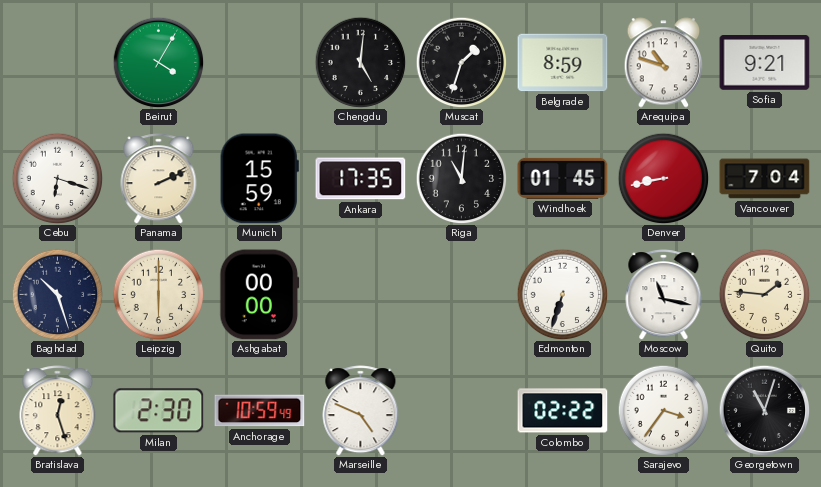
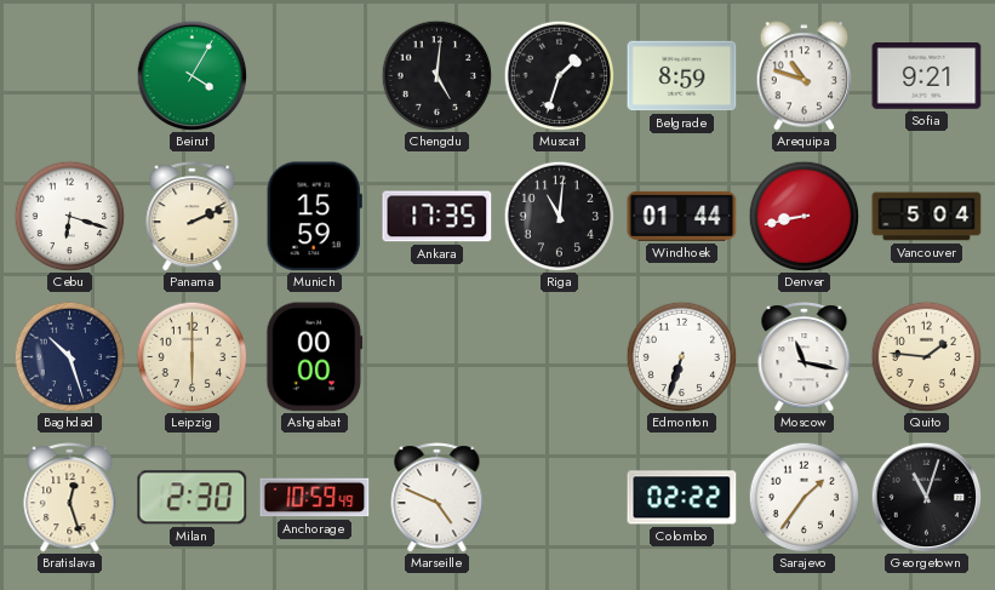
Windhoek: 01:45 -> 01:44
Vancouver: 7:04 -> 5:04
Sarajevo: 3:36 -> 1:36
